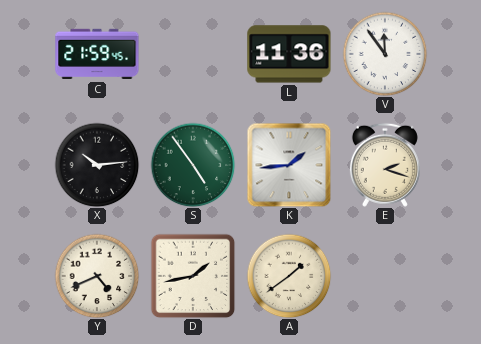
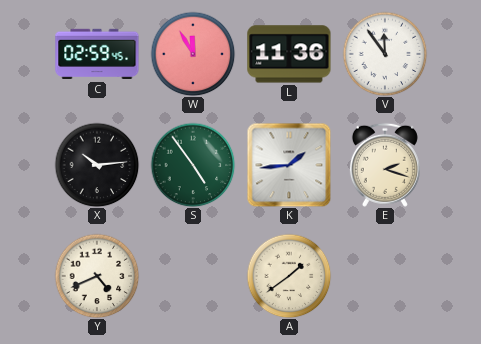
C: 21:59 -> 02:59
W: none -> 11:55
D: 1:43 -> none
